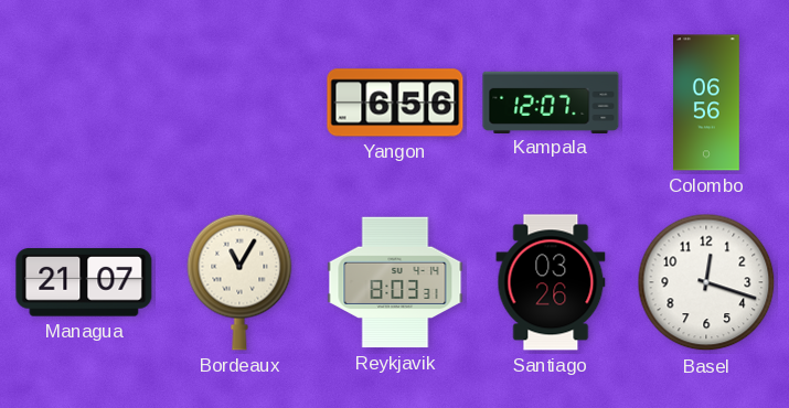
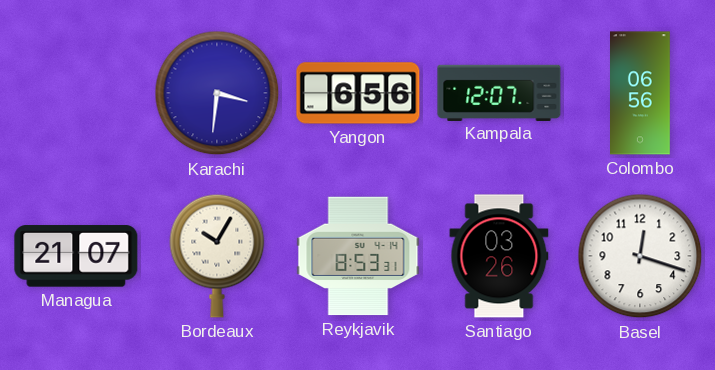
Karachi: none -> 3:31
Bordeaux: 11:05 -> 10:05
Reykjavik: 8:03 -> 8:53
